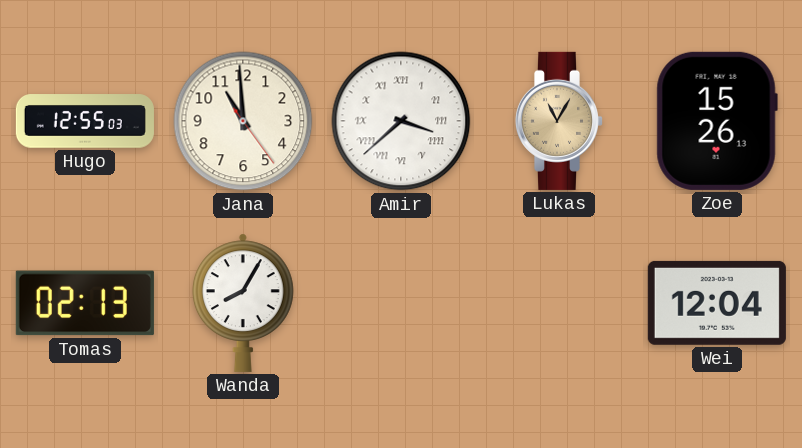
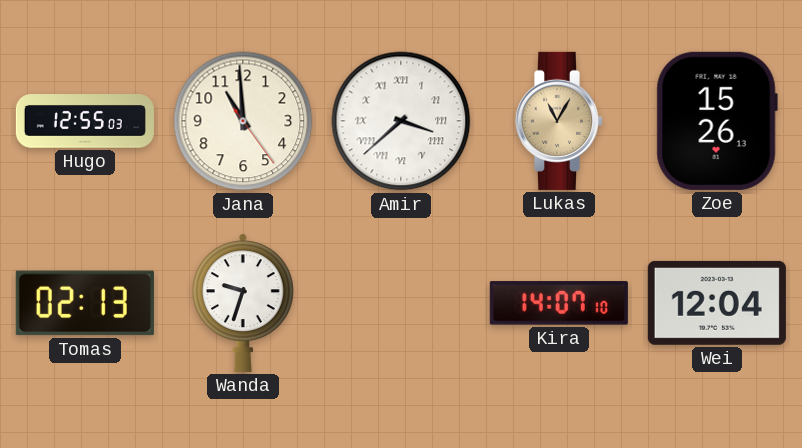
Wanda: 8:05 -> 9:33
Kira: none -> 14:07
